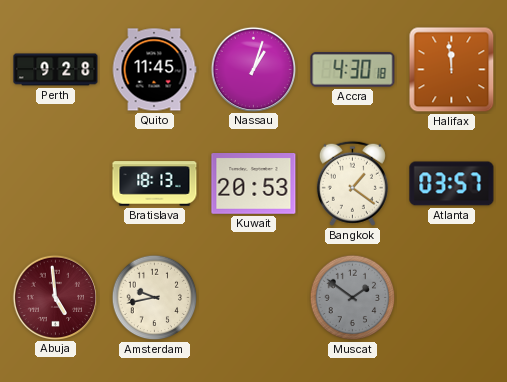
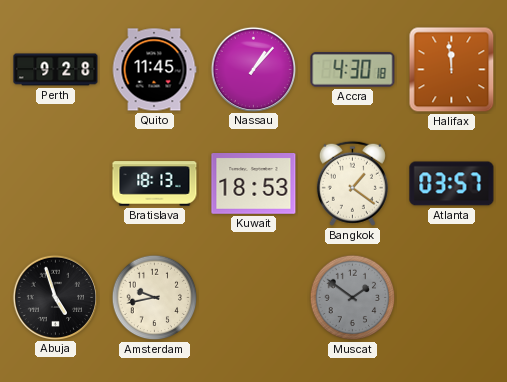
Nassau: 1:03 -> 1:07
Kuwait: 20:53 -> 18:53
Abuja: 4:59 -> 4:57
Abuja dial: burgundy -> black
